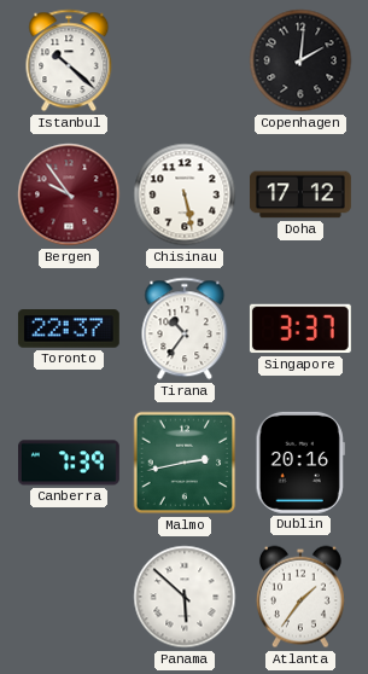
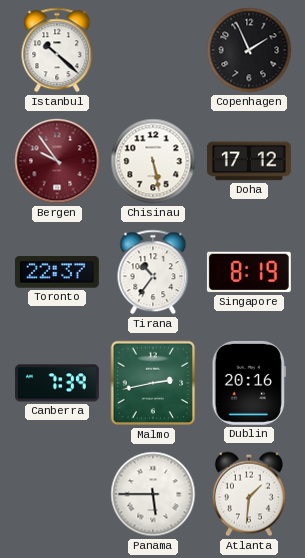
Copenhagen: 2:01 -> 1:56
Singapore: 3:37 -> 8:19
Panama: 5:52 -> 5:45
Atlanta: 1:36 -> 1:31
